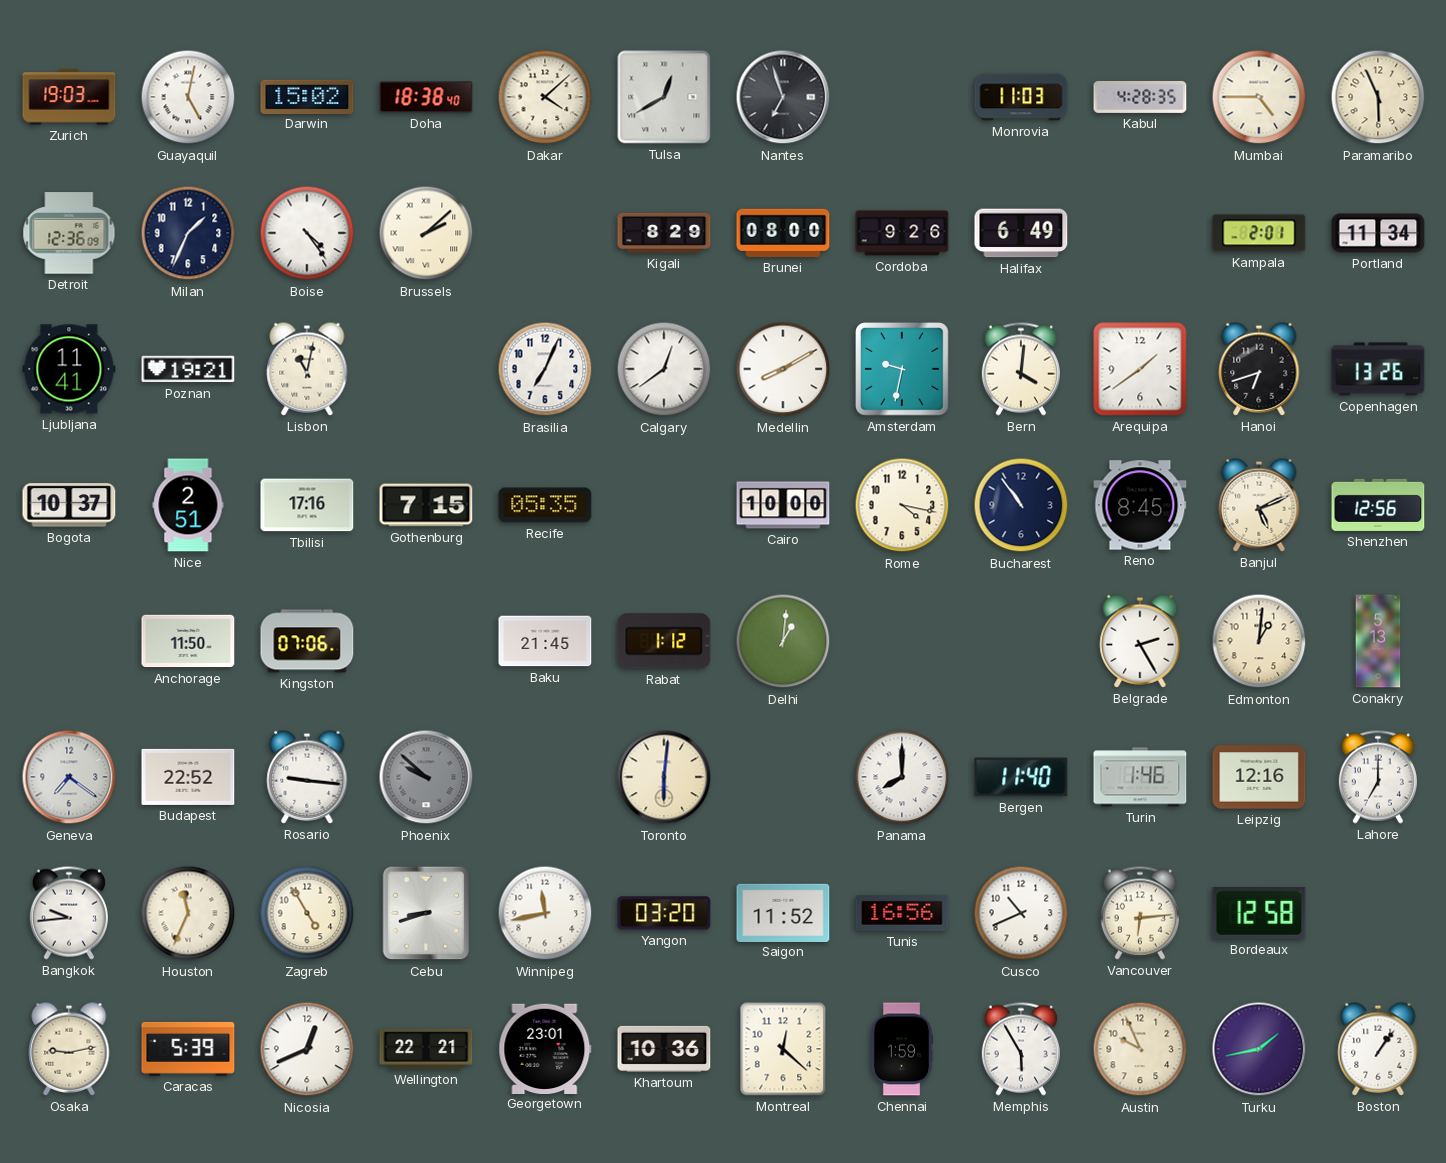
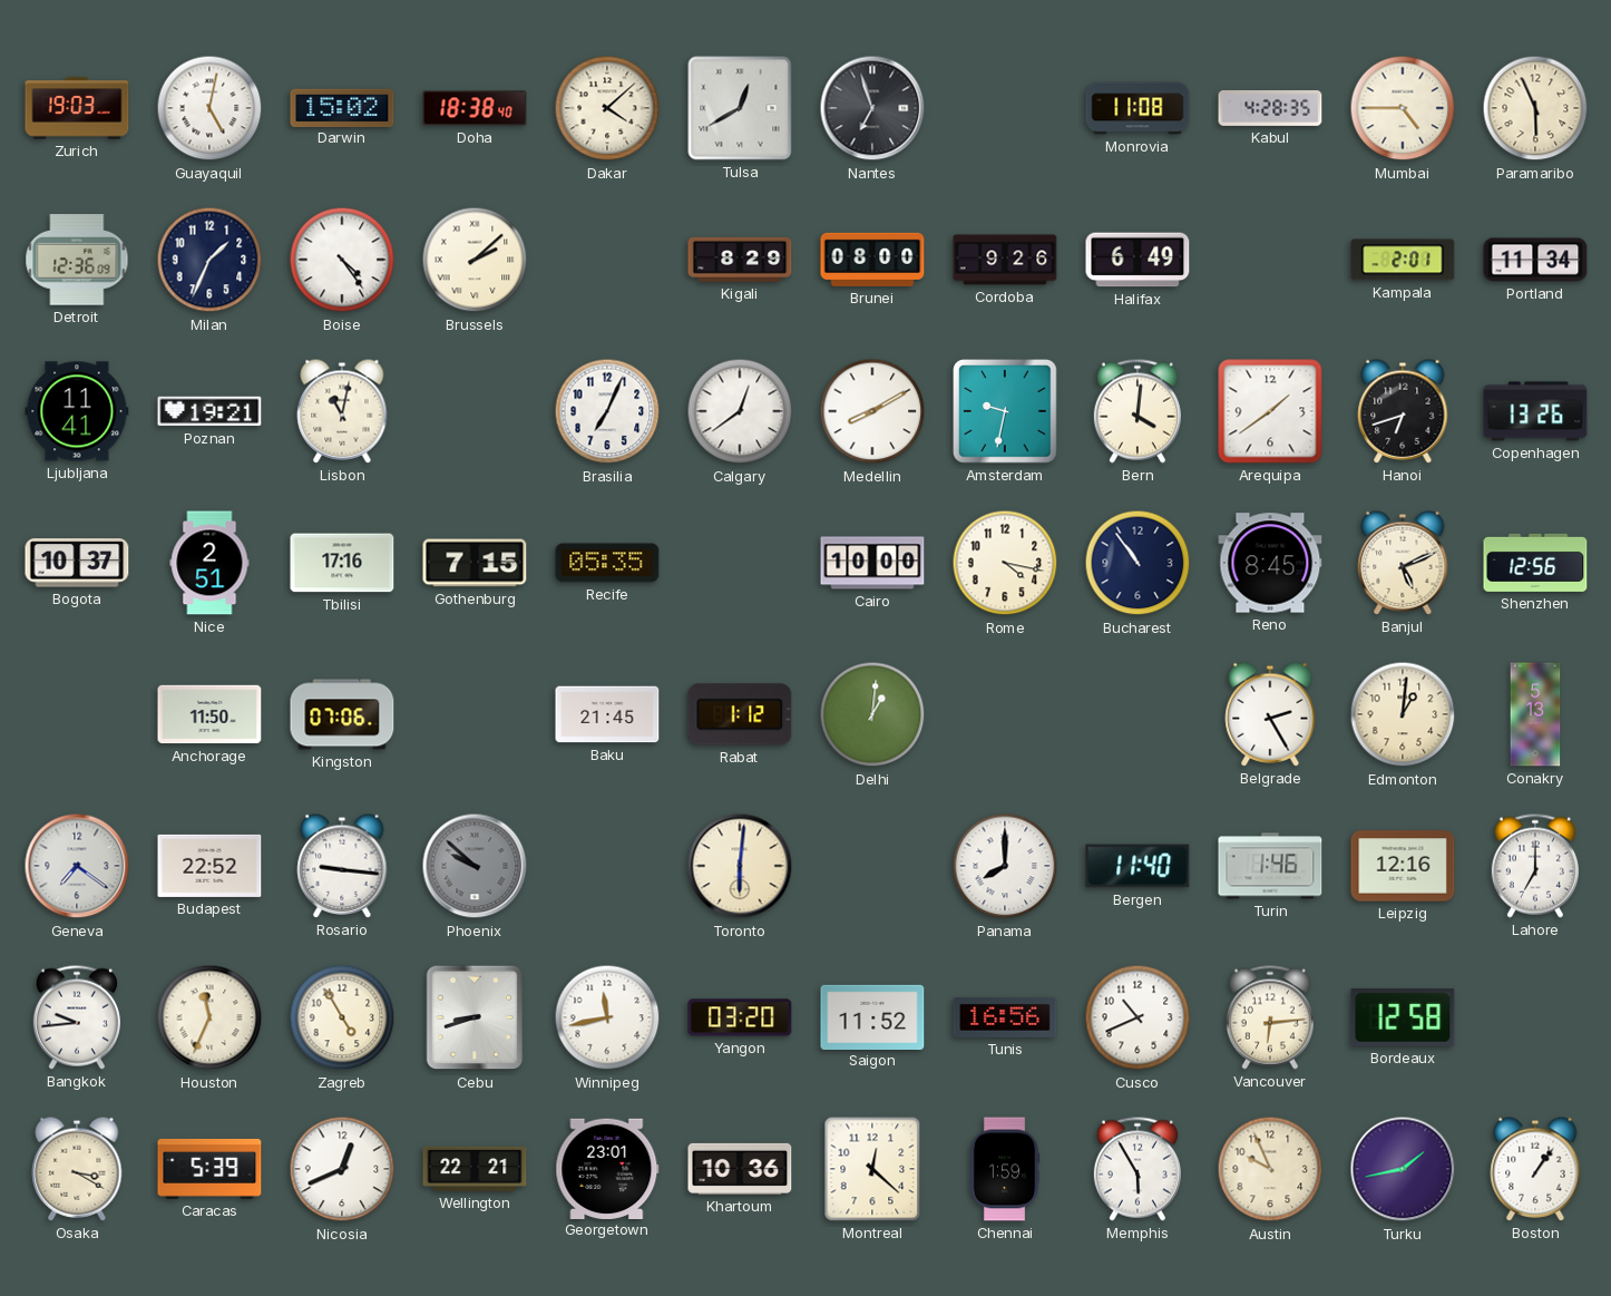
Monrovia: 11:03 -> 11:08
Osaka: 9:13 -> 3:20
